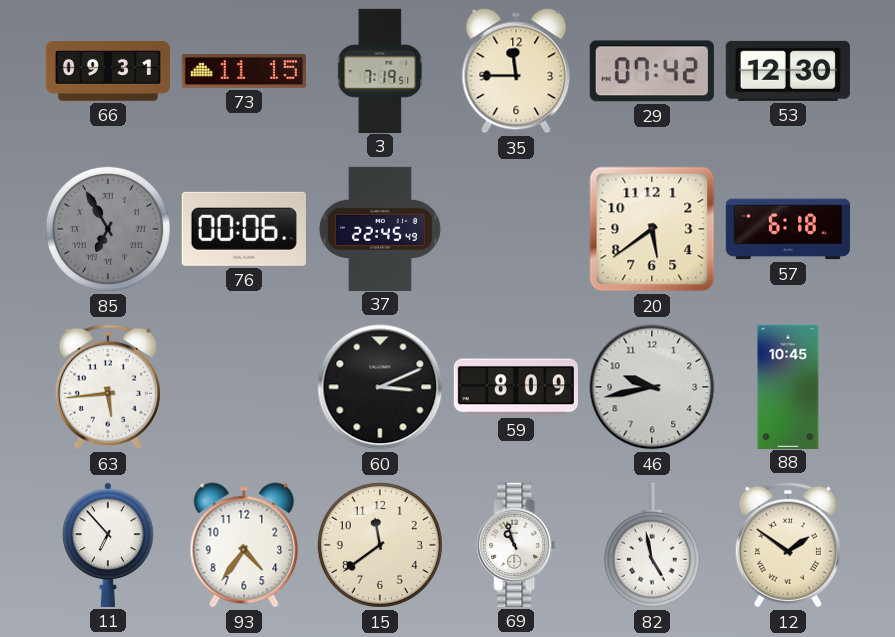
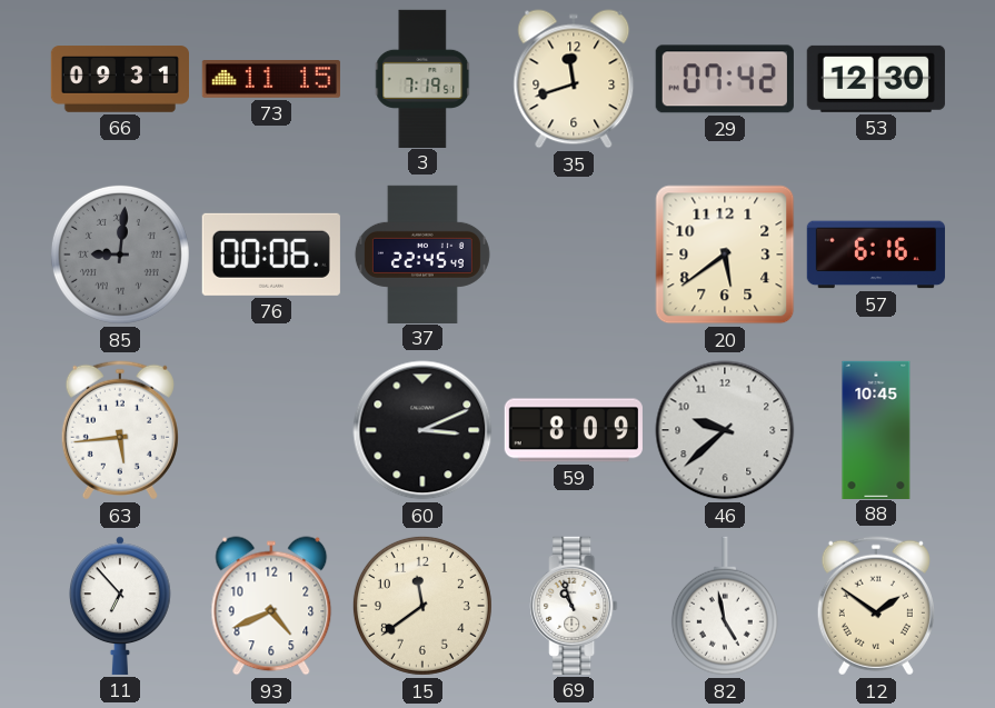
35: 11:45 -> 11:42
85: 6:55 -> 9:01
57: 6:18 -> 6:16
46: 9:43 -> 9:38
93: 4:36 -> 4:41
